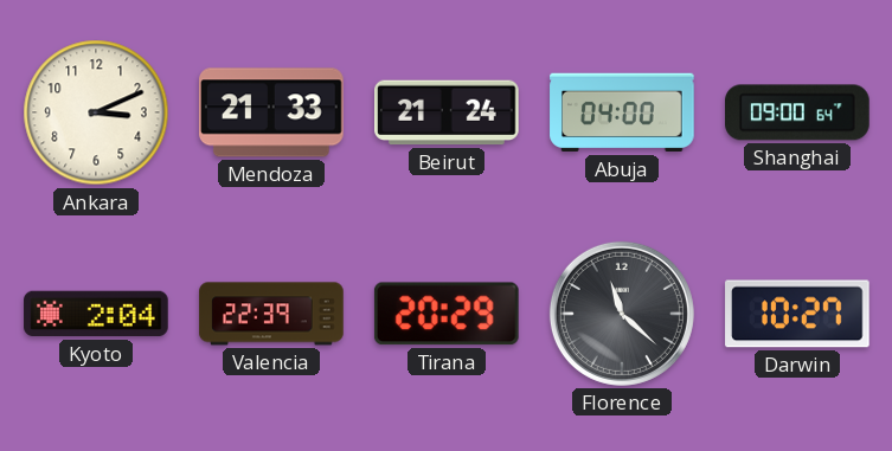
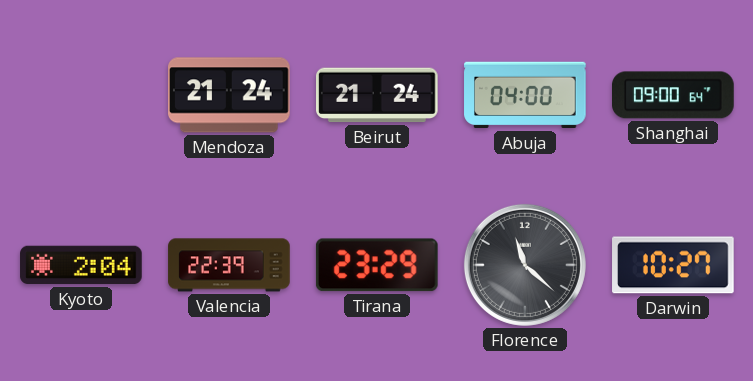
Ankara: 3:11 -> none
Mendoza: 21:33 -> 21:24
Tirana: 20:29 -> 23:29
